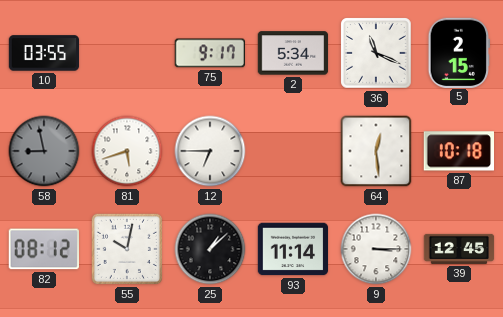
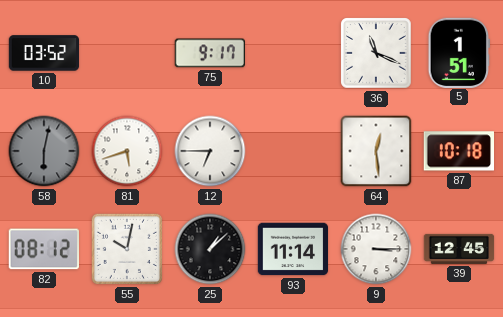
10: 03:55 -> 03:52
2: 5:34 -> none
5: 2:15 -> 1:51
58: 8:58 -> 6:02
